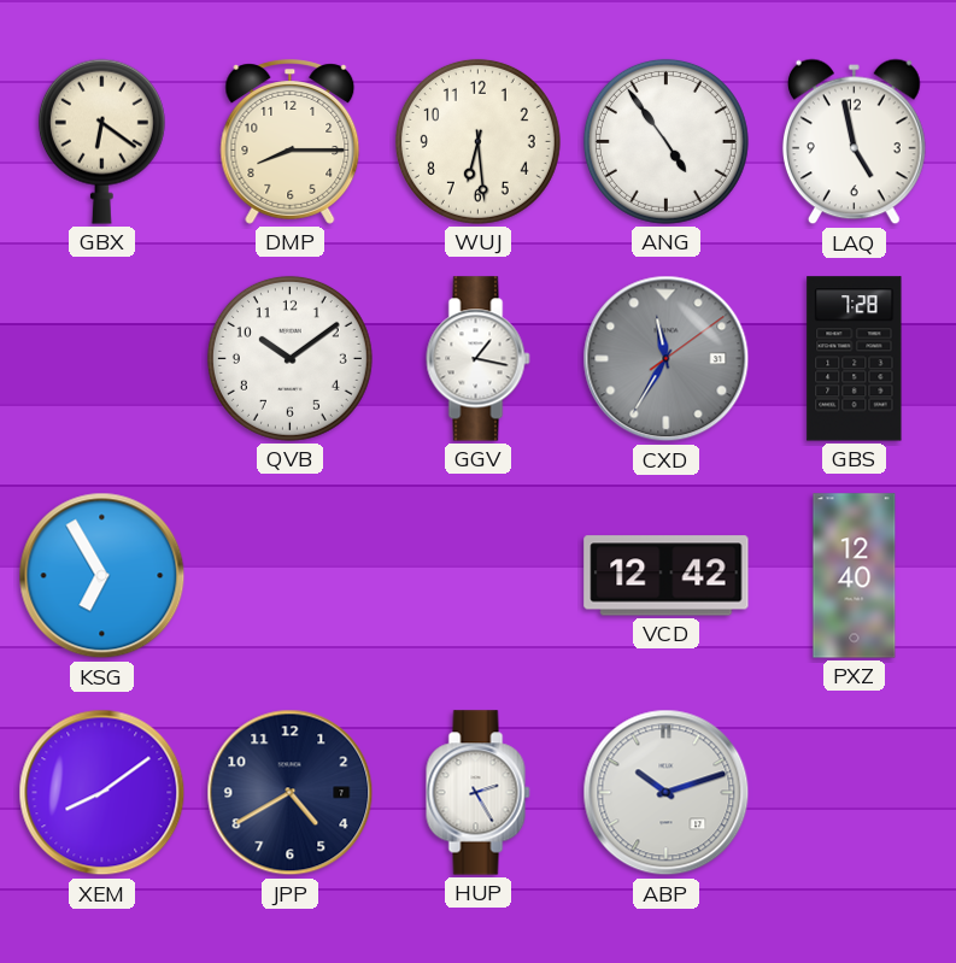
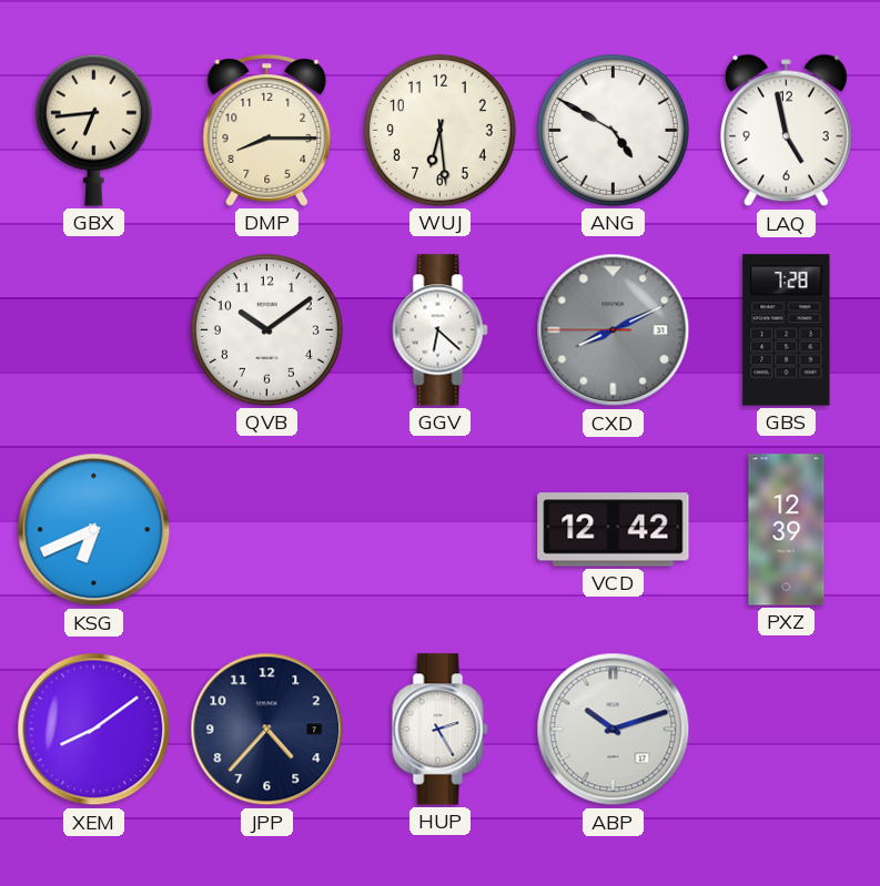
GBX: 6:21 -> 6:44
ANG: 4:54 -> 4:50
GGV: 1:17 -> 6:22
CXD: 11:35 -> 8:10
KSG: 6:55 -> 6:41
PXZ: 12:40 -> 12:39
JPP: 4:40 -> 4:37
